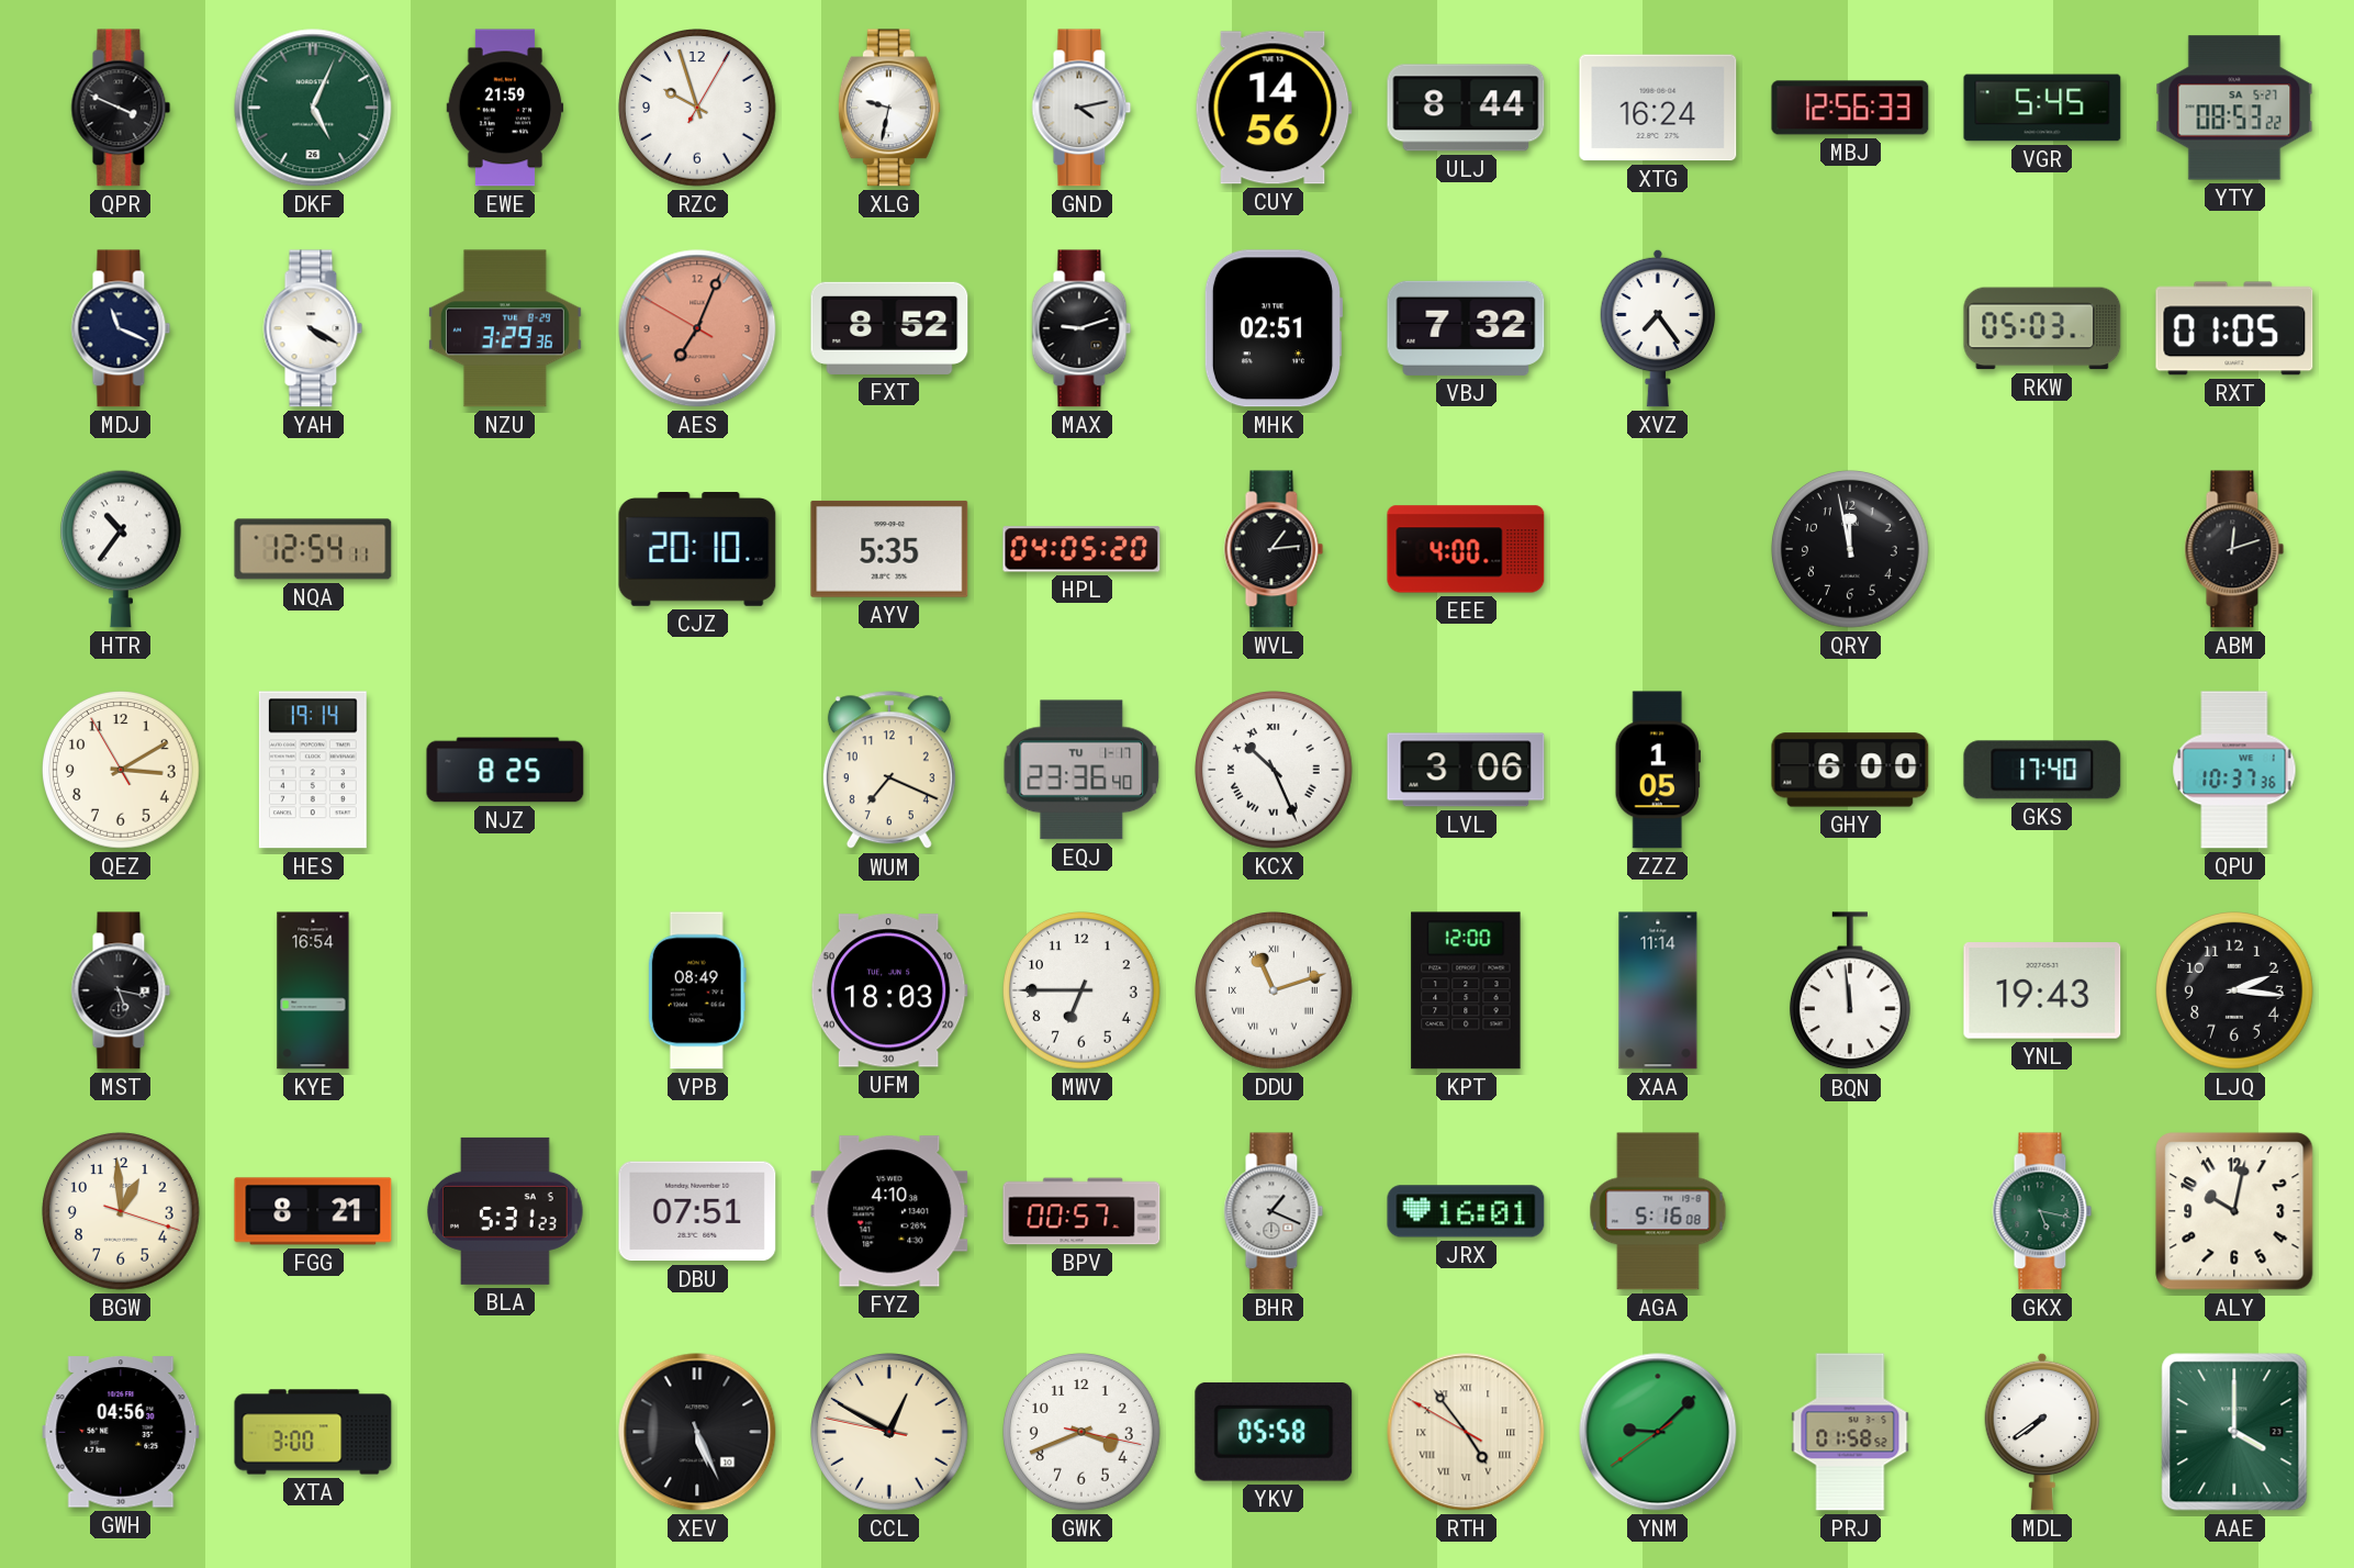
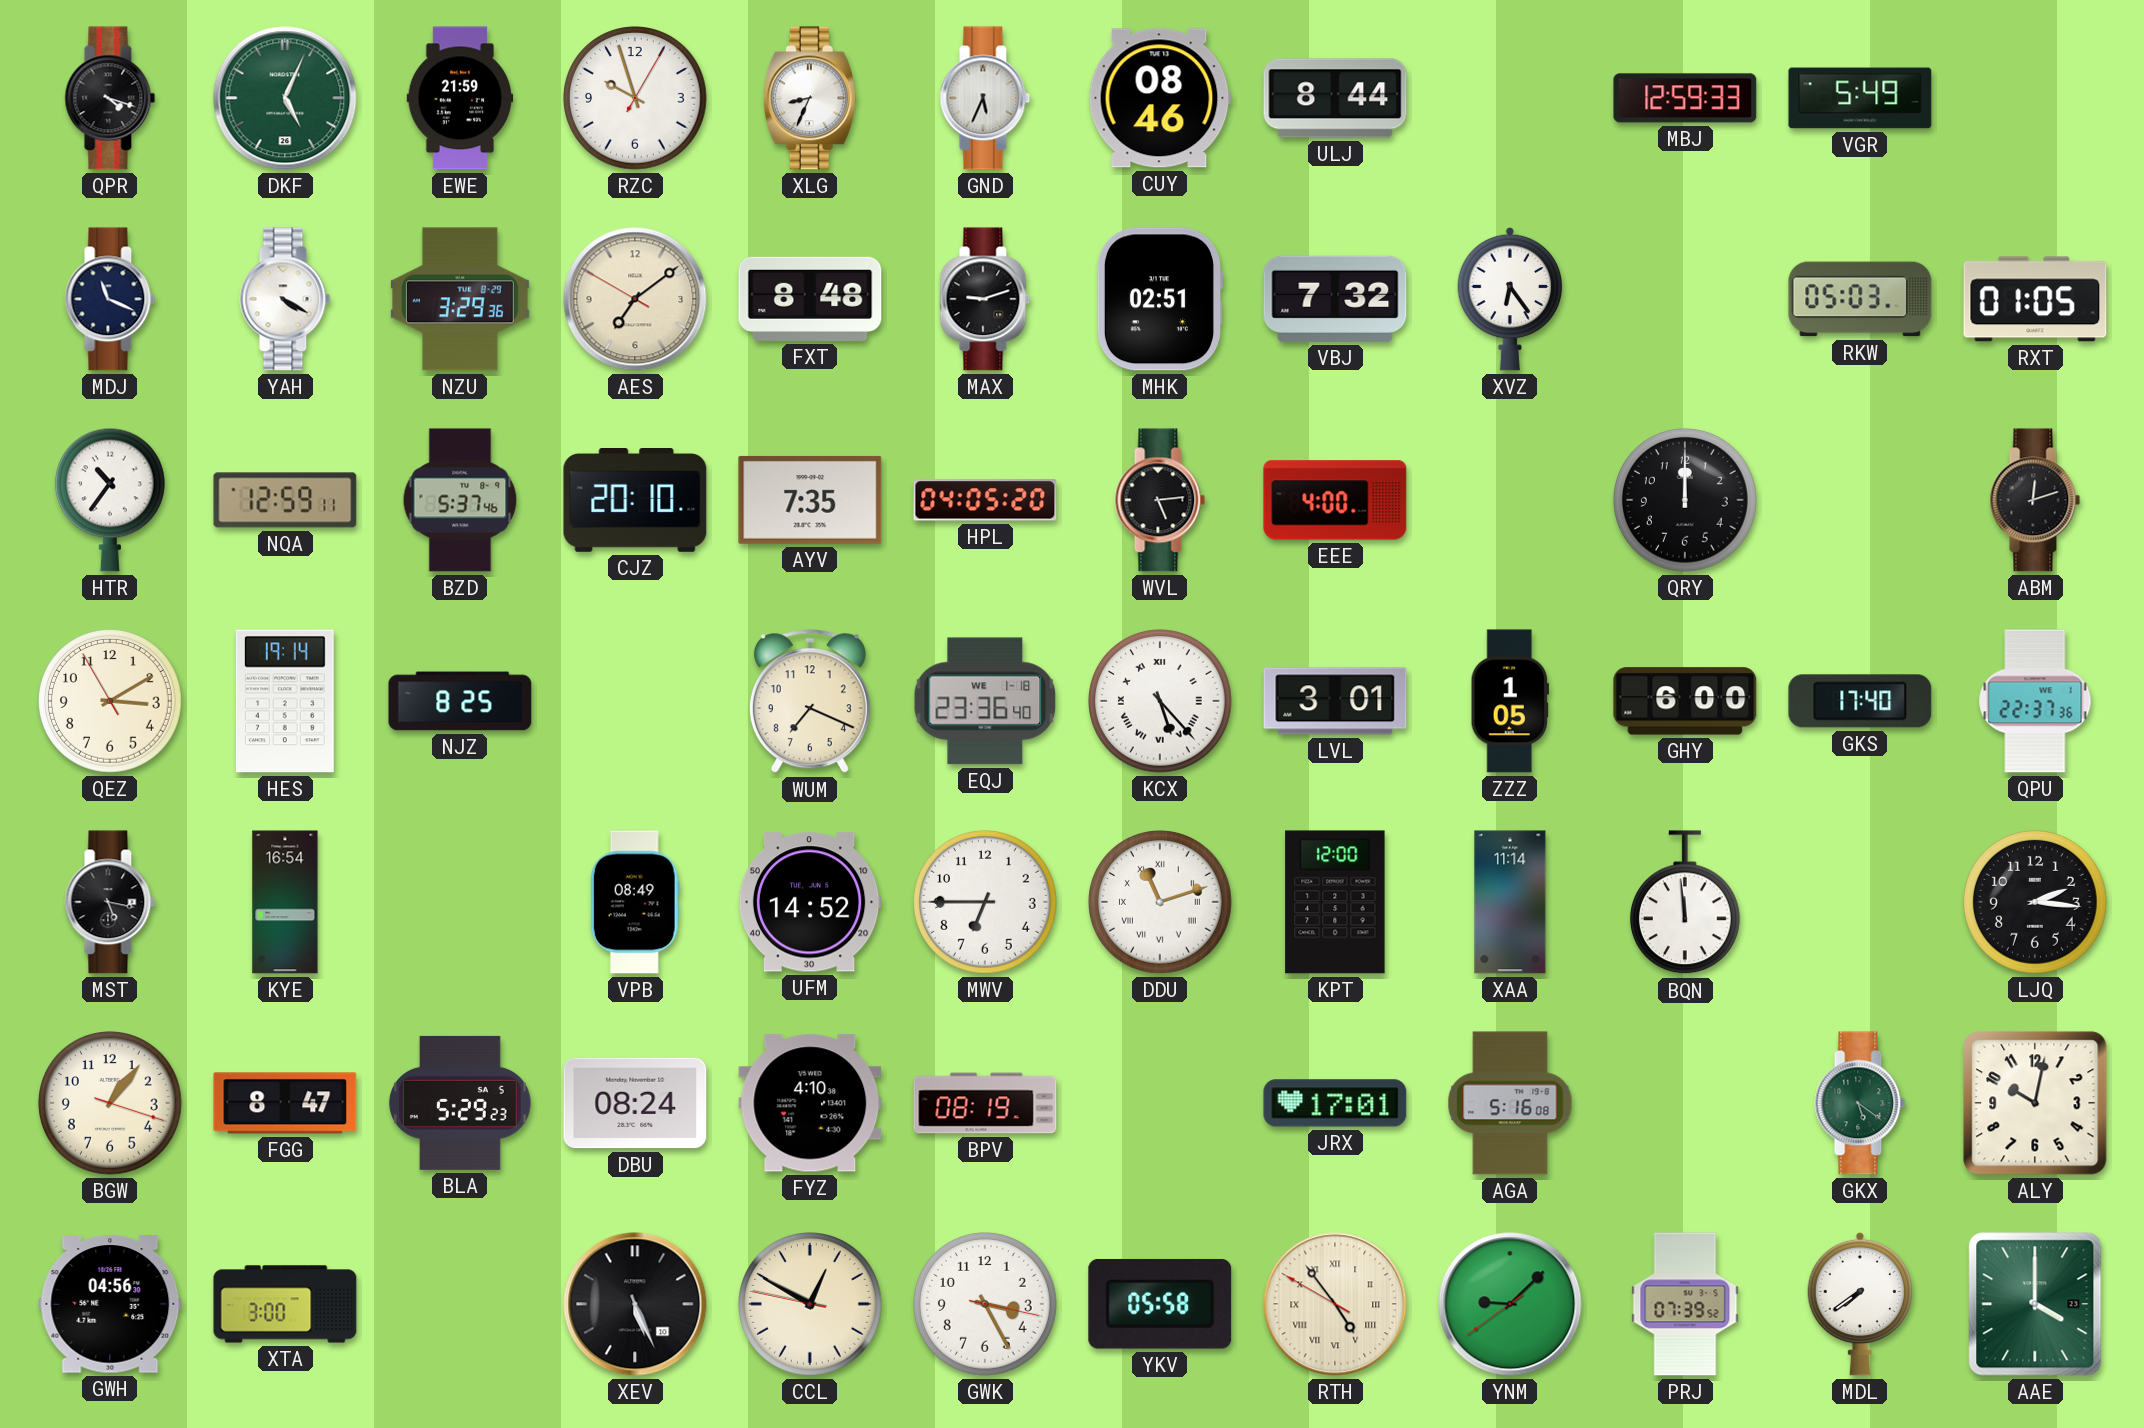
QPR: 3:49 -> 4:18
XLG: 9:32 -> 8:34
GND: 4:13 -> 5:34
CUY: 14:56 -> 08:46
XTG: 16:24 -> none
MBJ: 12:56 -> 12:59
VGR: 5:45 -> 5:49
YTY: 08:53 -> none
AES: 7:03 -> 7:08
AES dial: salmon -> cream
FXT: 8:52 -> 8:48
XVZ: 7:24 -> 6:24
NQA: 12:54 -> 12:59
BZD: none -> 5:37
AYV: 5:35 -> 7:35
WVL: 1:14 -> 5:14
QRY: 11:58 -> 12:00
EQJ date: TU 1-17 -> WE 1-18
KCX: 10:26 -> 5:23
LVL: 3:06 -> 3:01
QPU: 10:37 -> 22:37
UFM: 18:03 -> 14:52
YNL: 19:43 -> none
BGW: 12:59 -> 1:06
FGG: 8:21 -> 8:47
BLA: 5:31 -> 5:29
DBU: 07:51 -> 08:24
BPV: 00:57 -> 08:19
BHR: 1:19 -> none
JRX: 16:01 -> 17:01
GKX: 5:17 -> 5:21
GWK: 3:41 -> 3:25
PRJ: 01:58 -> 07:39
